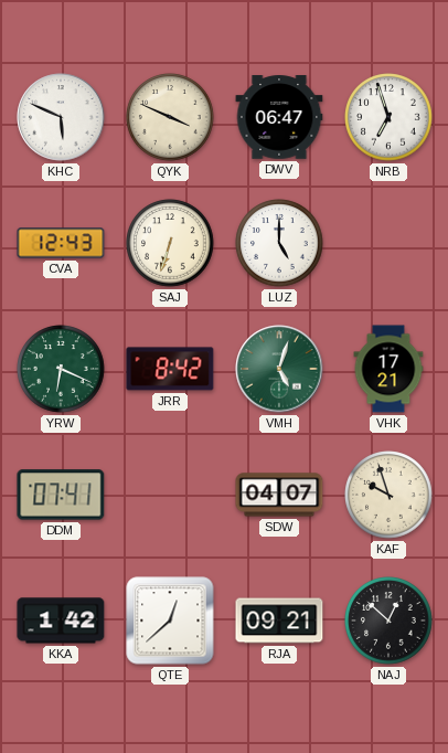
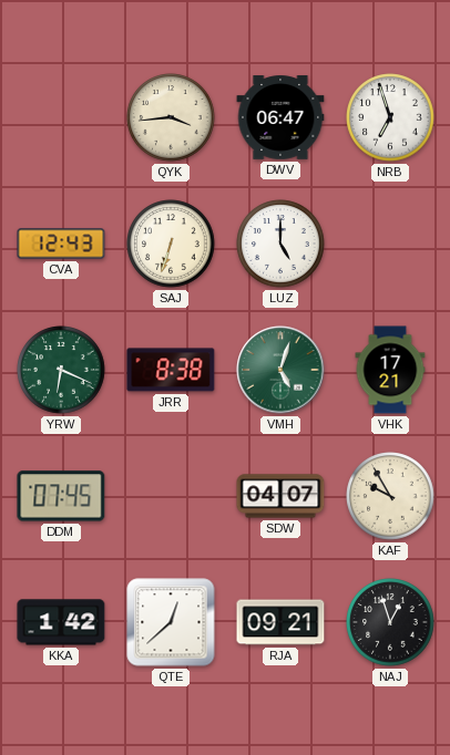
KHC: 5:49 -> none
QYK: 3:49 -> 3:44
JRR: 8:42 -> 8:38
DDM: 07:41 -> 07:45
KAF: 9:57 -> 9:55
NAJ: 12:52 -> 12:57
